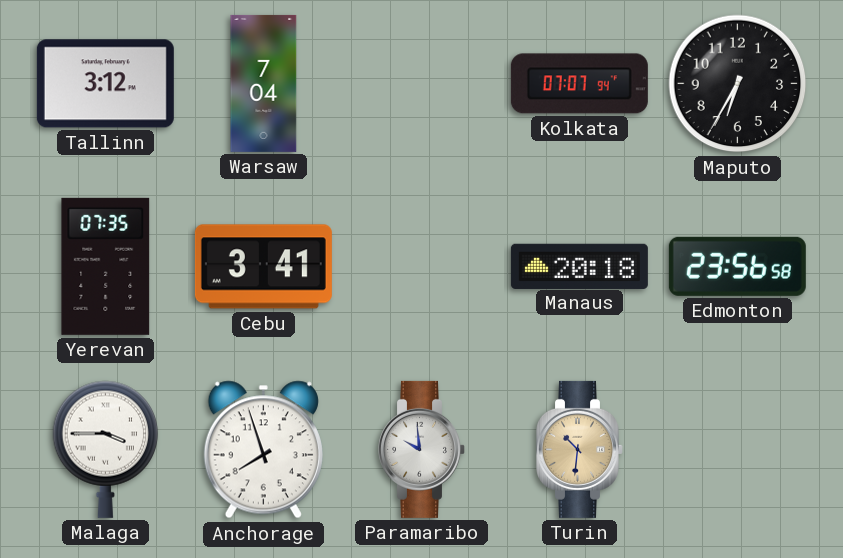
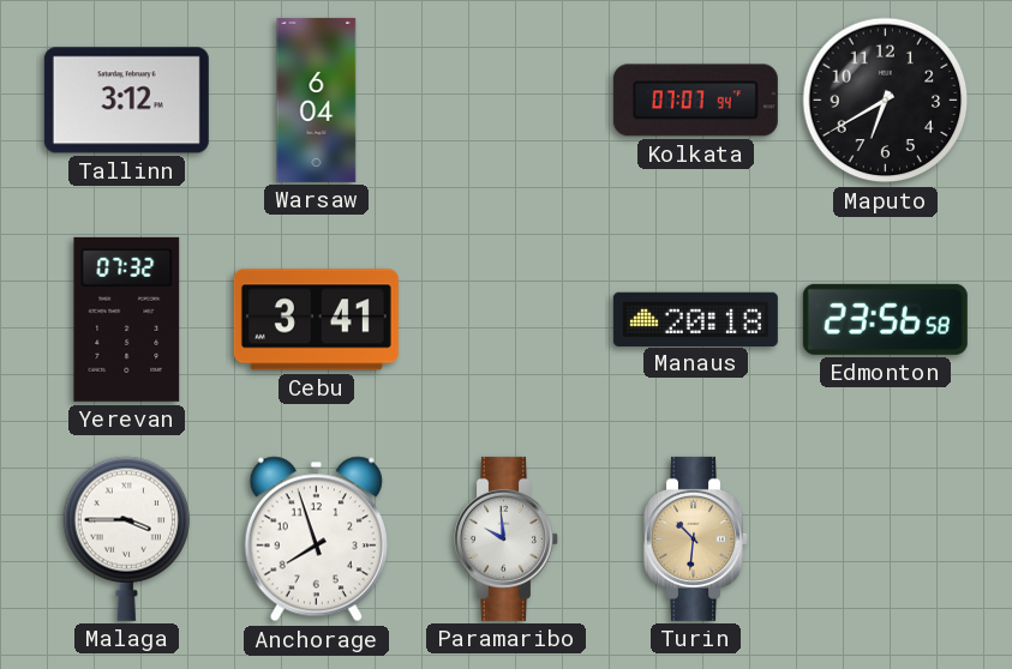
Warsaw: 7:04 -> 6:04
Maputo: 6:35 -> 6:40
Yerevan: 07:35 -> 07:32
